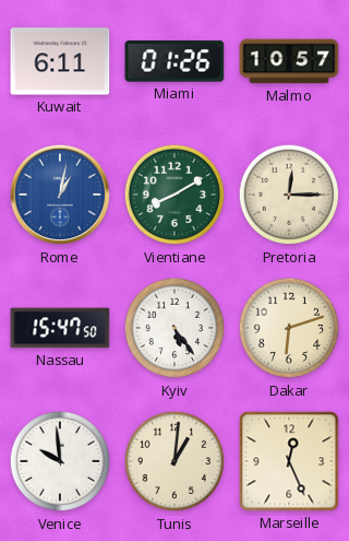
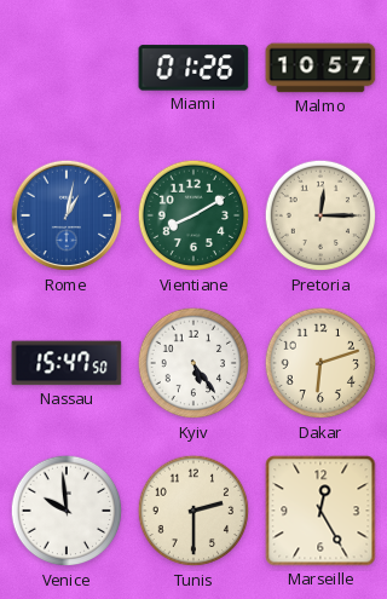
Kuwait: 6:11 -> none
Tunis: 1:01 -> 2:30
Marseille: 12:26 -> 12:25
